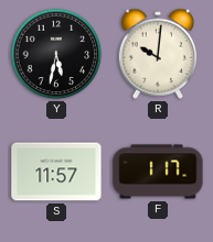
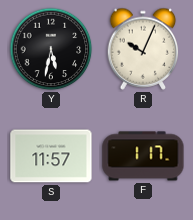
R: 10:01 -> 10:04
